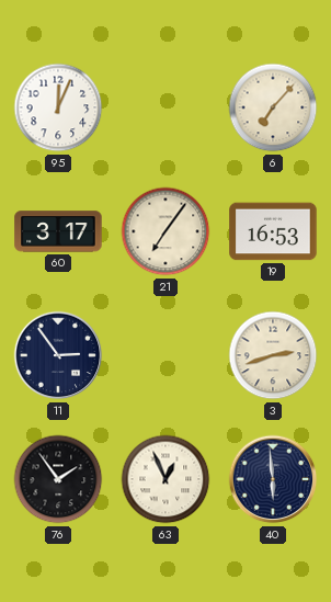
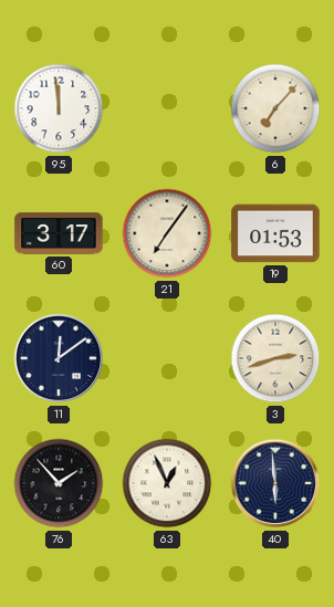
95: 12:04 -> 11:59
19: 16:53 -> 01:53
11: 2:54 -> 12:09
76: 1:54 -> 1:53
